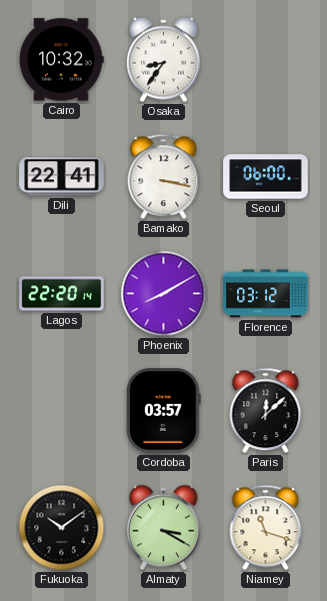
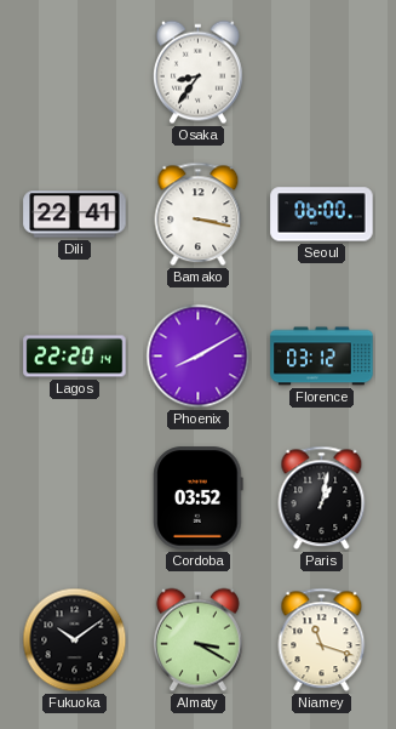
Cairo: 10:32 -> none
Cordoba: 03:57 -> 03:52
Paris: 12:08 -> 1:02
